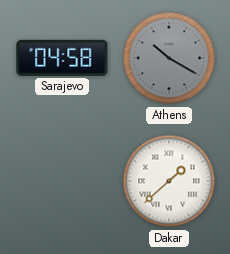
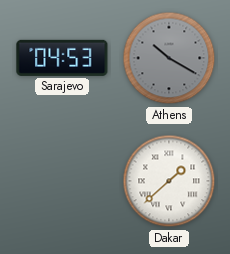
Sarajevo: 04:58 -> 04:53
